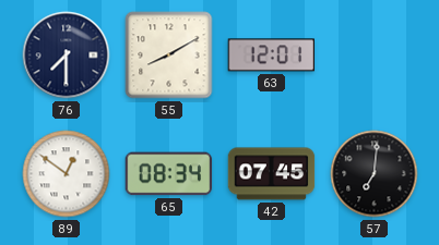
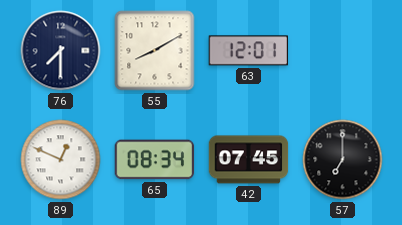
89: 12:51 -> 12:49
57: 7:01 -> 7:00
